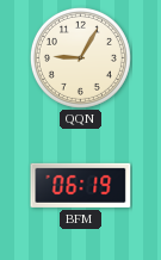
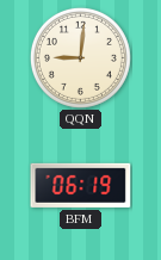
QQN: 9:05 -> 9:01
